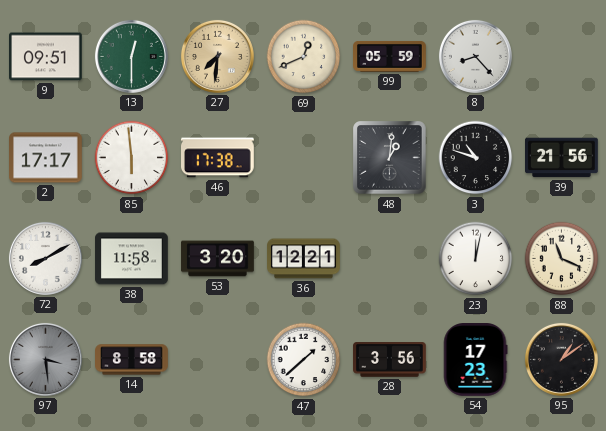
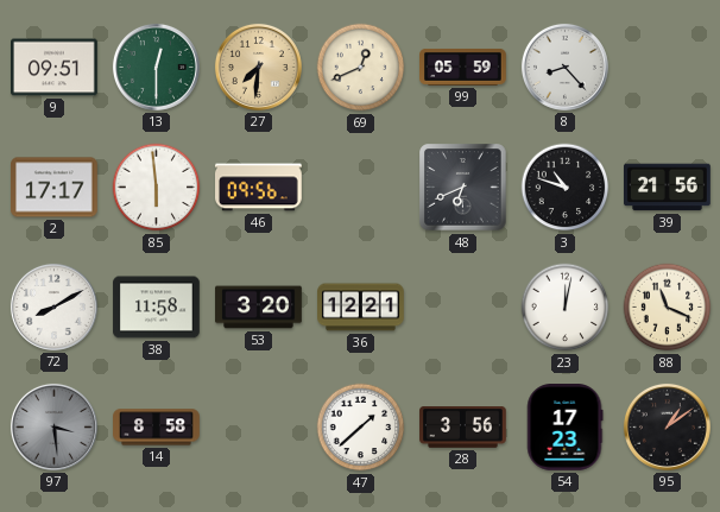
46: 17:38 -> 09:56
48: 1:01 -> 6:41
